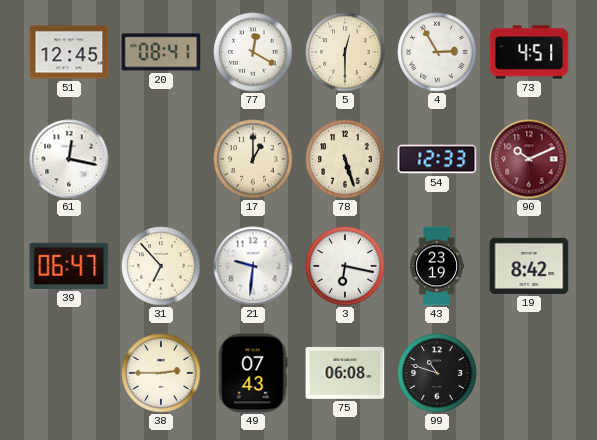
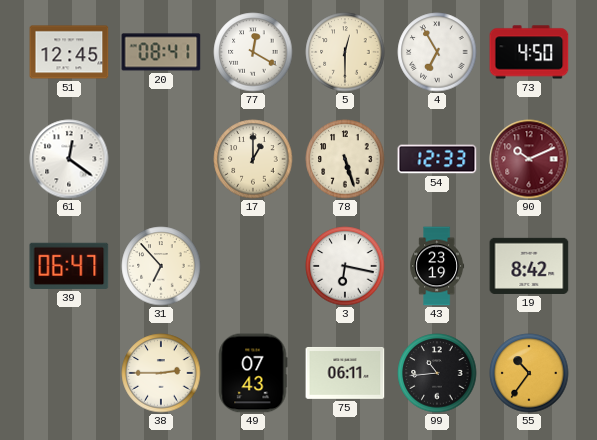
4: 2:55 -> 6:55
73: 4:51 -> 4:50
61: 12:17 -> 12:21
21: 9:31 -> none
75: 06:08 -> 06:11
99: 10:48 -> 10:44
55: none -> 10:36
